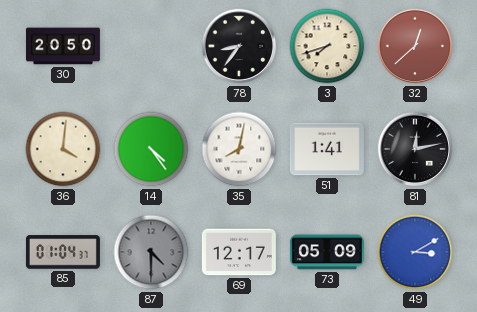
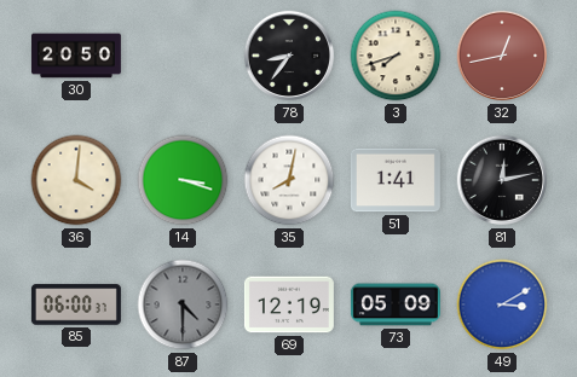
32: 12:38 -> 12:43
14: 4:24 -> 3:18
85: 01:04 -> 06:00
69: 12:17 -> 12:19
